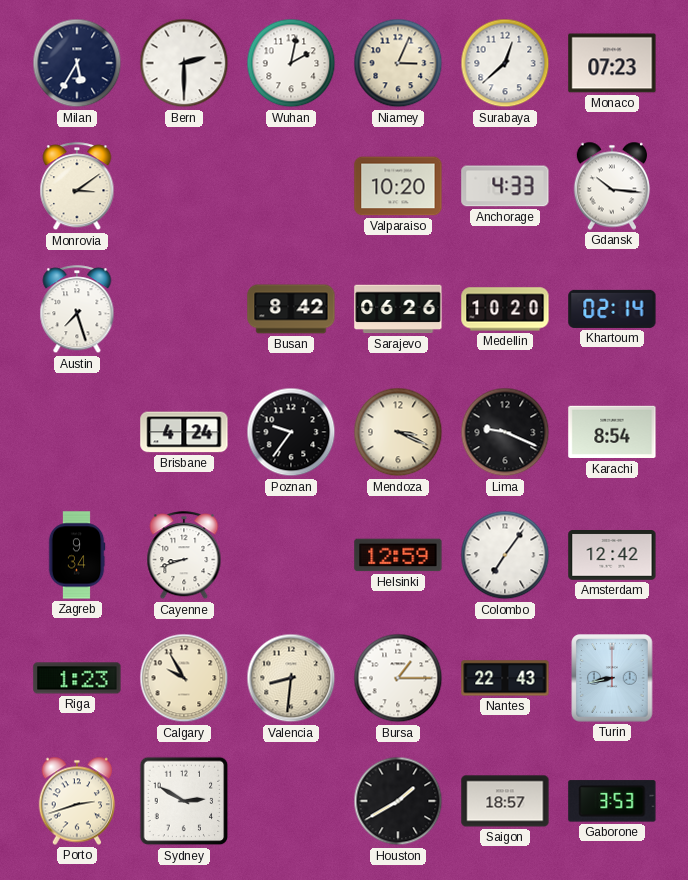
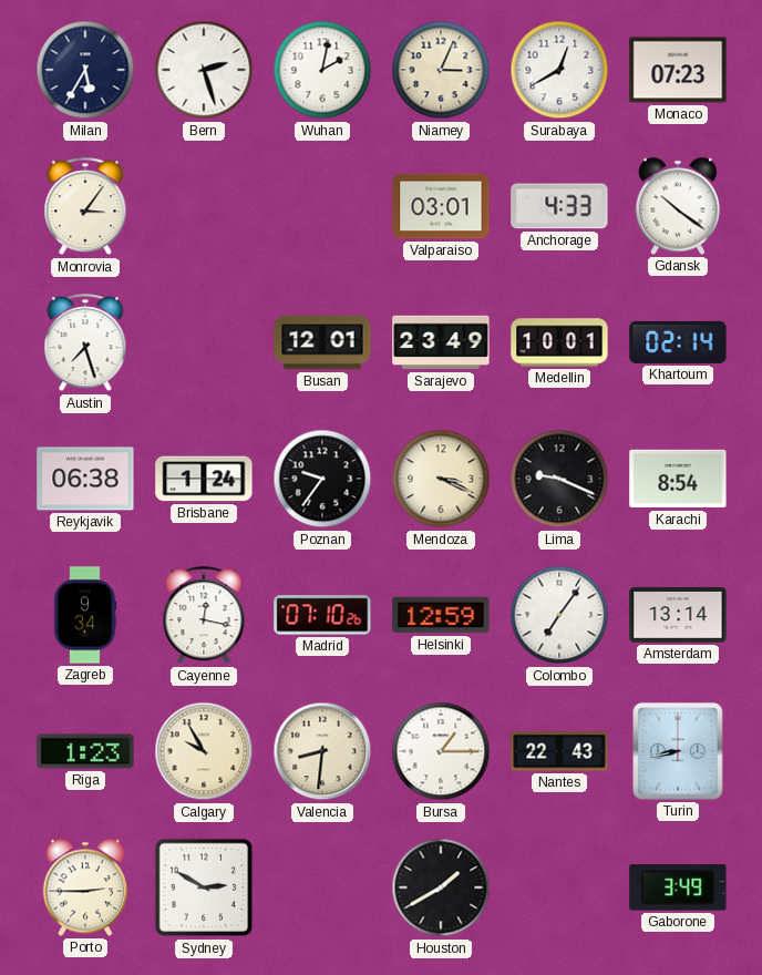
Bern: 2:30 -> 2:27
Surabaya: 12:38 -> 12:40
Monrovia: 3:09 -> 3:06
Valparaiso: 10:20 -> 03:01
Gdansk: 10:16 -> 10:21
Busan: 8:42 -> 12:01
Sarajevo: 06:26 -> 23:49
Medellin: 10:20 -> 10:01
Reykjavik: none -> 06:38
Brisbane: 4:24 -> 1:24
Cayenne: 8:42 -> 12:17
Madrid: none -> 07:10
Amsterdam: 12:42 -> 13:14
Porto: 2:42 -> 2:45
Saigon: 18:57 -> none
Gaborone: 3:53 -> 3:49
